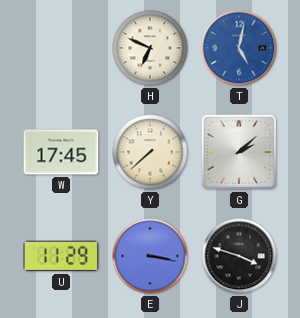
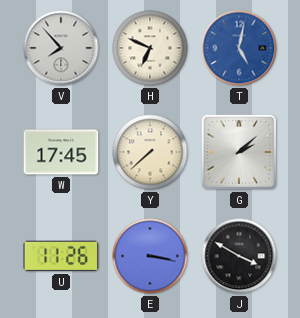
V: none -> 7:53
U: 11:29 -> 11:26
J: 3:48 -> 3:50
